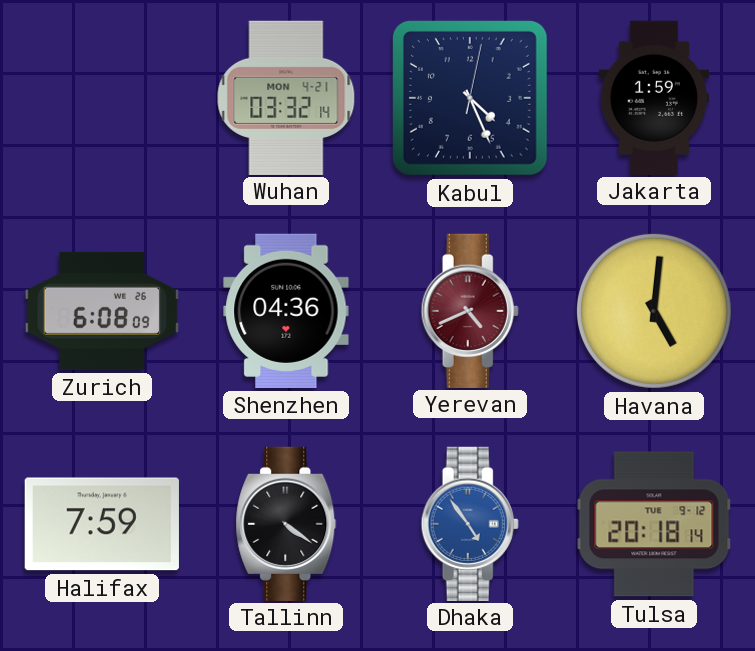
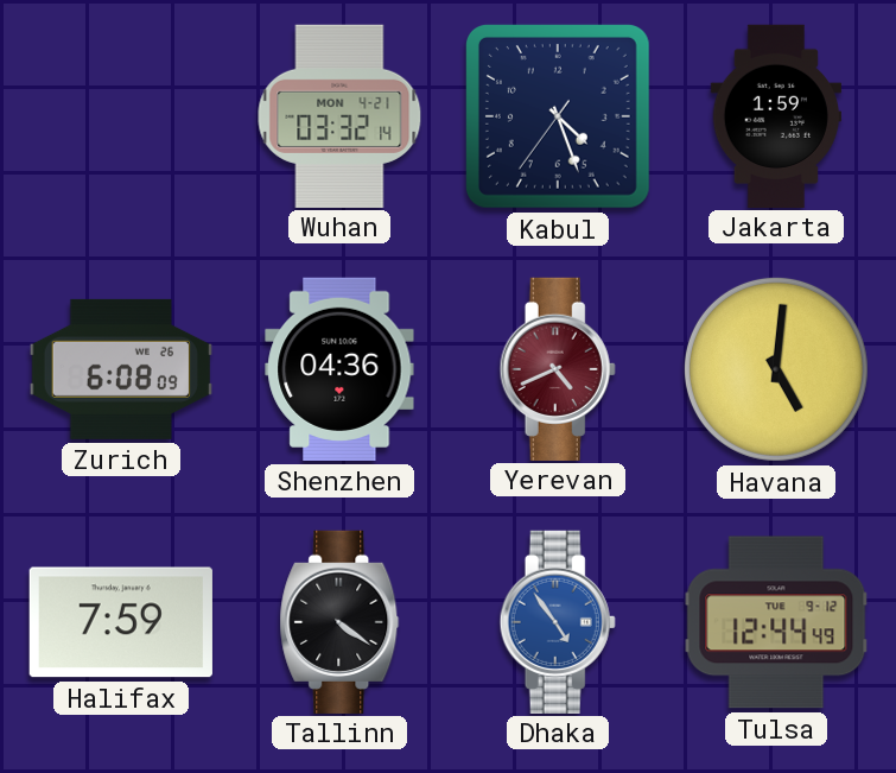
Kabul: 4:26:02 -> 4:26:36
Tulsa: 20:18 -> 12:44
